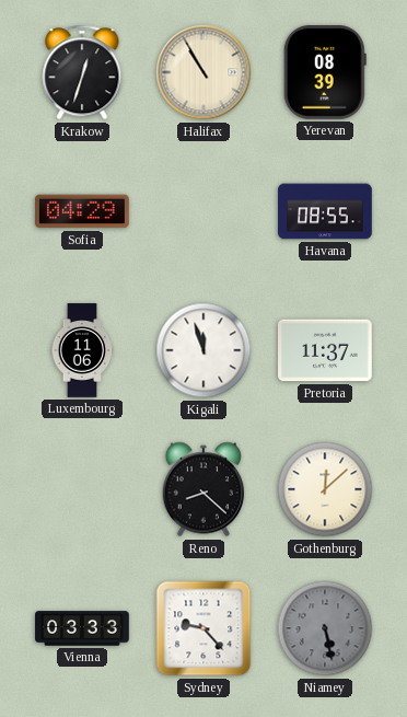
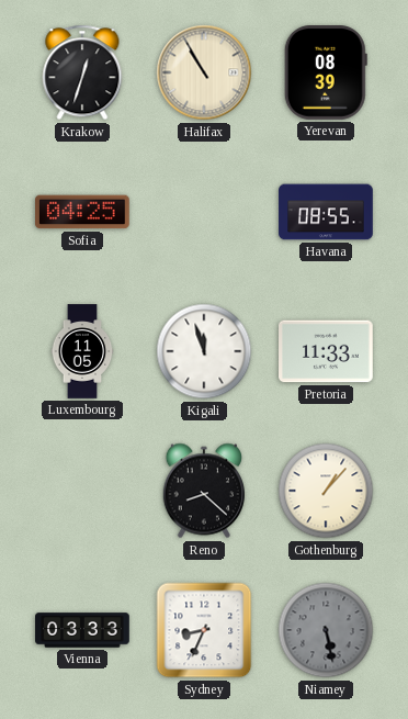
Sofia: 04:29 -> 04:25
Luxembourg: 11:06 -> 11:05
Pretoria: 11:37 -> 11:33
Gothenburg: 12:08 -> 1:07
Sydney: 9:23 -> 8:34
